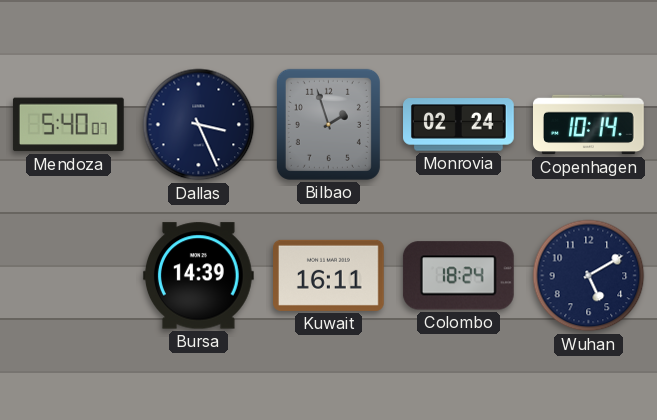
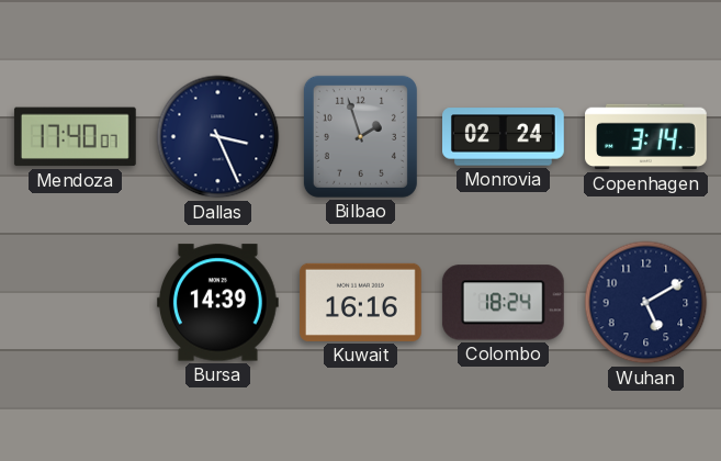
Mendoza: 5:40 -> 17:40
Copenhagen: 10:14 -> 3:14
Kuwait: 16:11 -> 16:16
